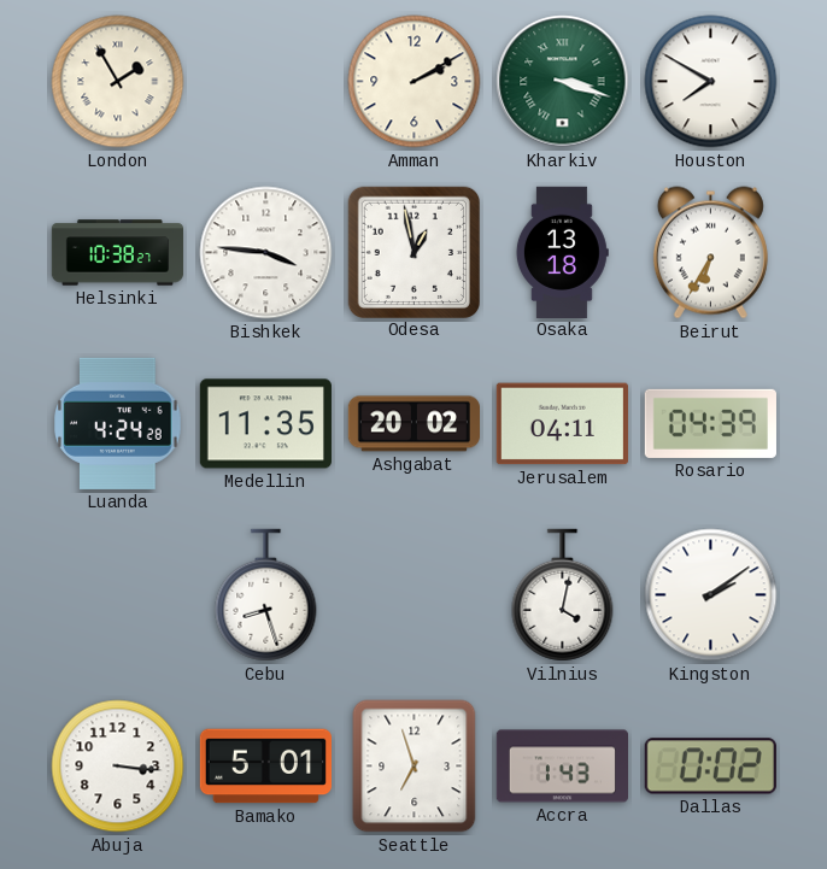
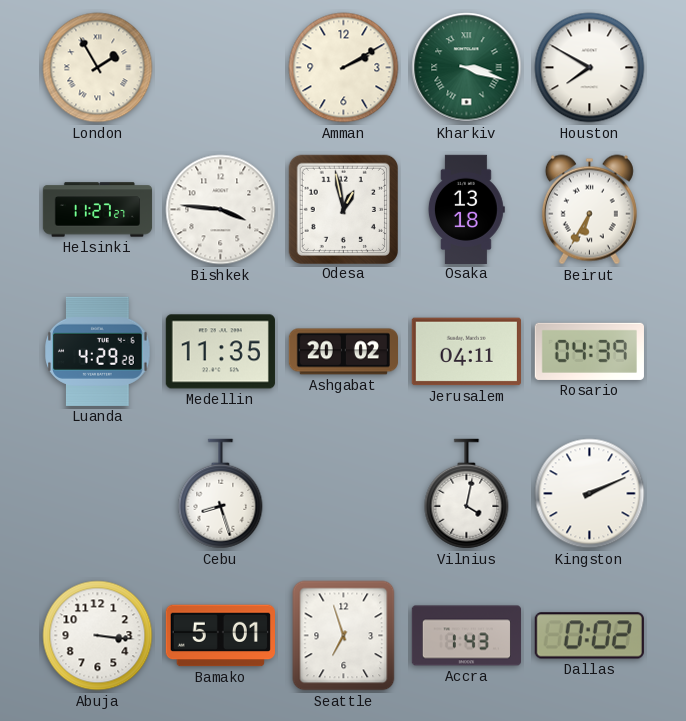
Helsinki: 10:38 -> 11:27
Luanda: 4:24 -> 4:29
Kingston: 2:09 -> 2:11
